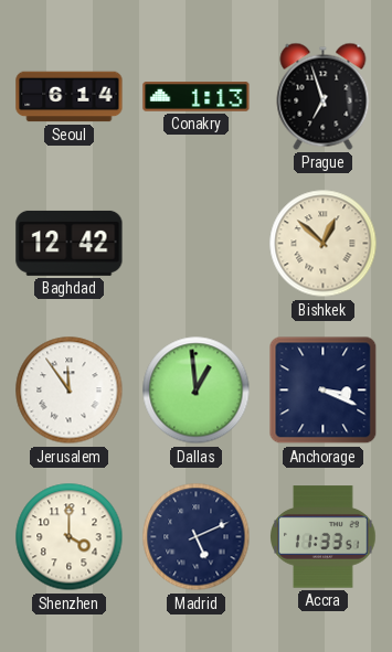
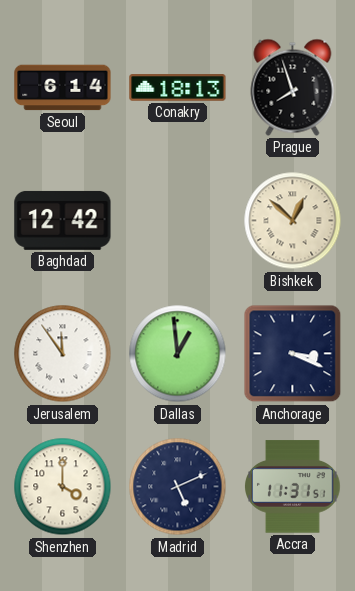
Conakry: 1:13 -> 18:13
Prague: 6:57 -> 7:57
Accra: 11:33 -> 11:31
